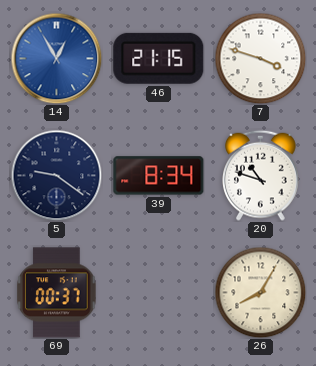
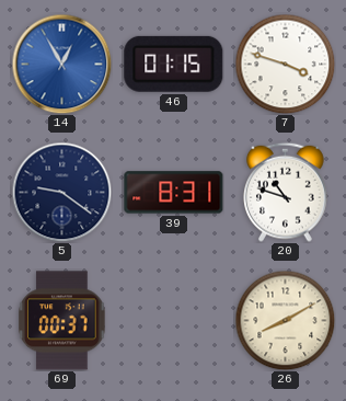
46: 21:15 -> 01:15
39: 8:34 -> 8:31
26: 8:05 -> 8:10
